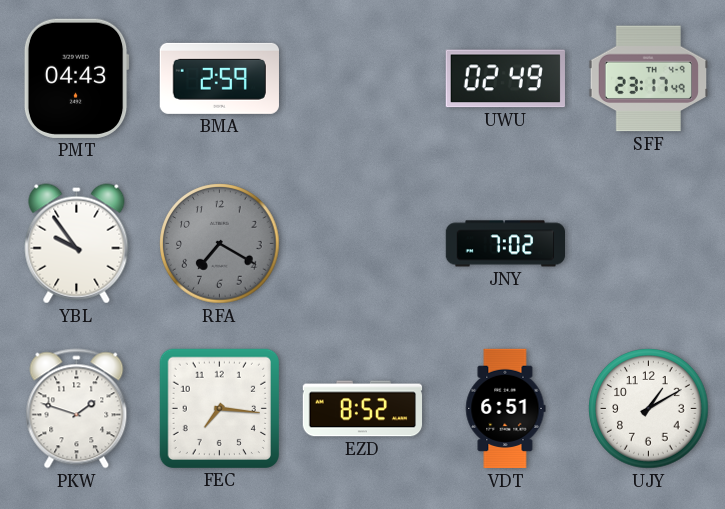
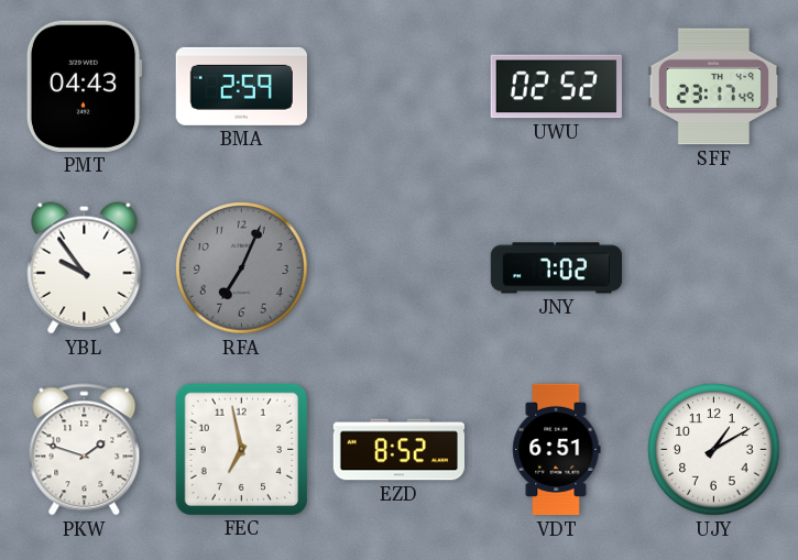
UWU: 02:49 -> 02:52
RFA: 7:20 -> 7:04
FEC: 7:16 -> 6:58
